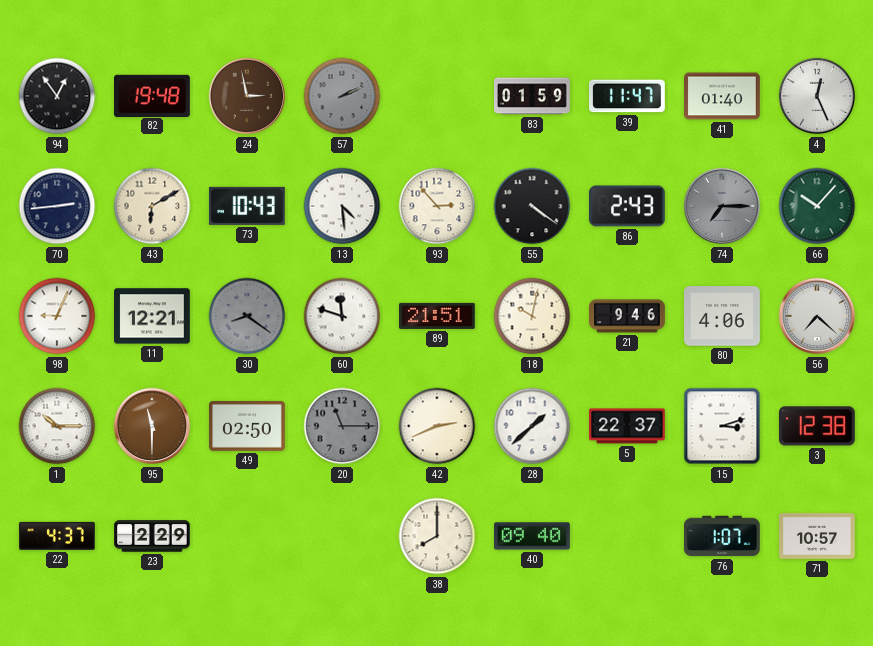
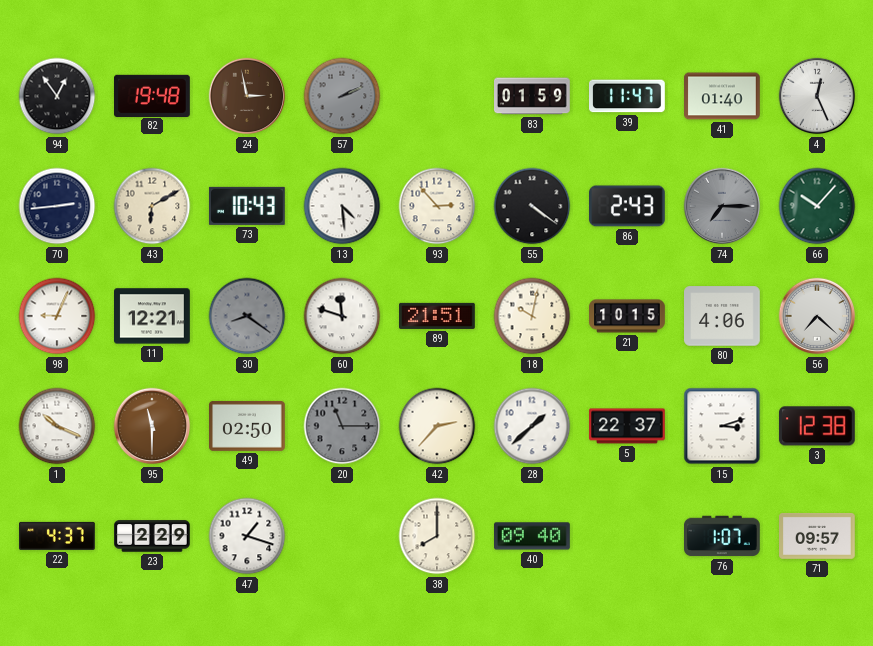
21: 9:46 -> 10:15
1: 10:15 -> 10:19
42: 2:41 -> 2:37
47: none -> 1:18
71: 10:57 -> 09:57
